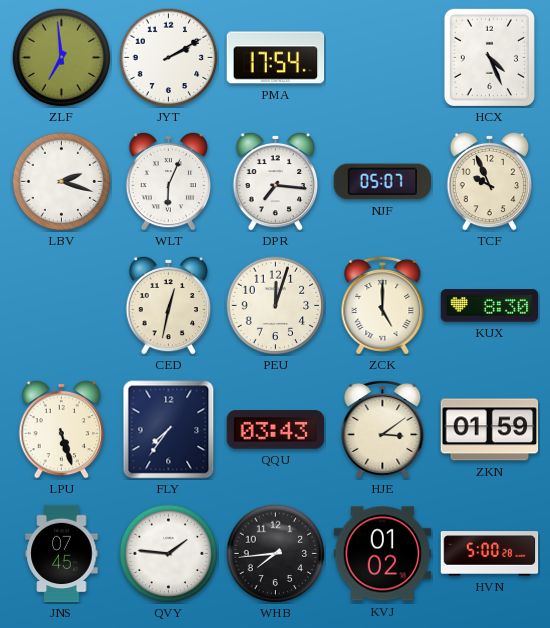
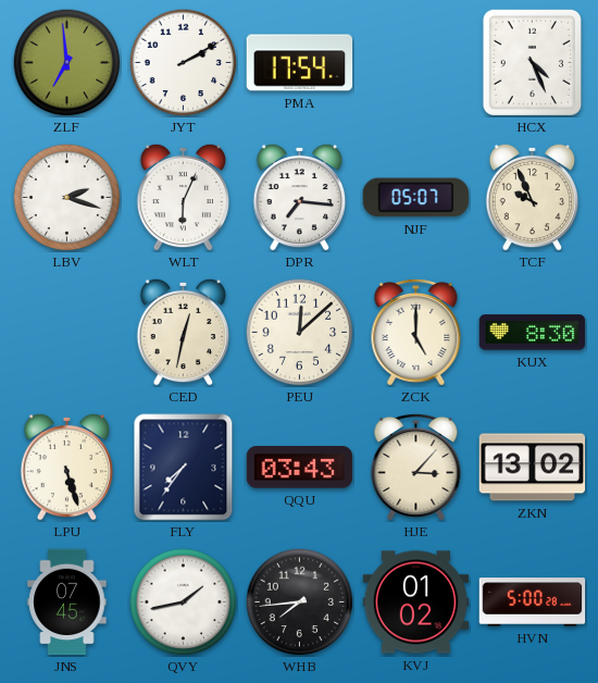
PEU: 12:03 -> 12:08
HJE: 3:09 -> 3:07
ZKN: 01:59 -> 13:02
QVY: 1:46 -> 1:43
